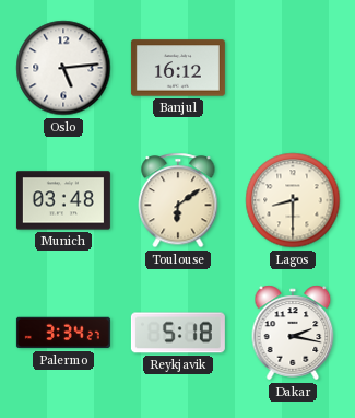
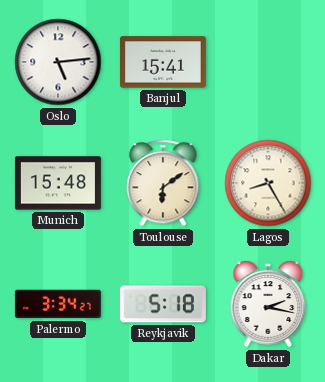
Banjul: 16:12 -> 15:41
Munich: 03:48 -> 15:48
Lagos: 8:30 -> 8:25
